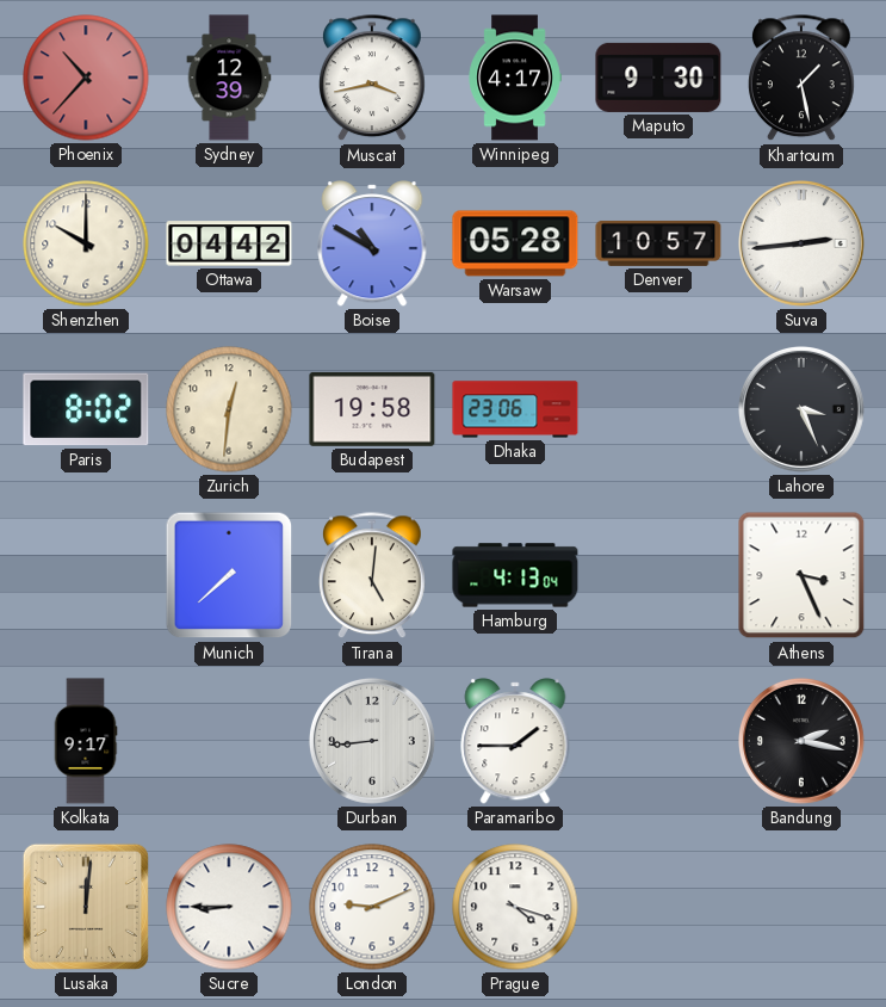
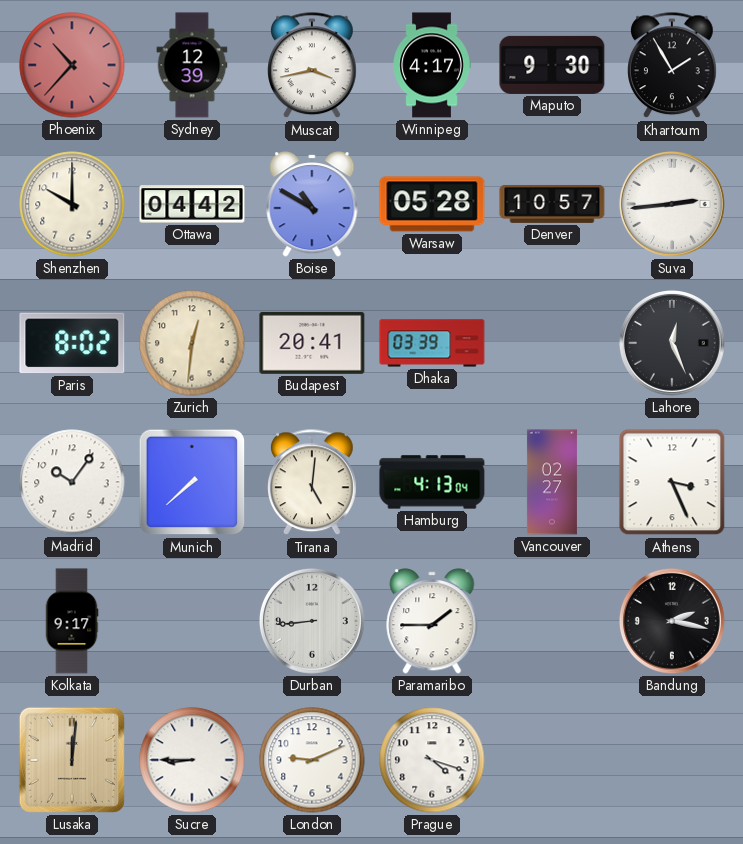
Khartoum: 1:28 -> 1:55
Budapest: 19:58 -> 20:41
Dhaka: 23:06 -> 03:39
Lahore: 3:26 -> 12:26
Madrid: none -> 10:06
Vancouver: none -> 02:27
